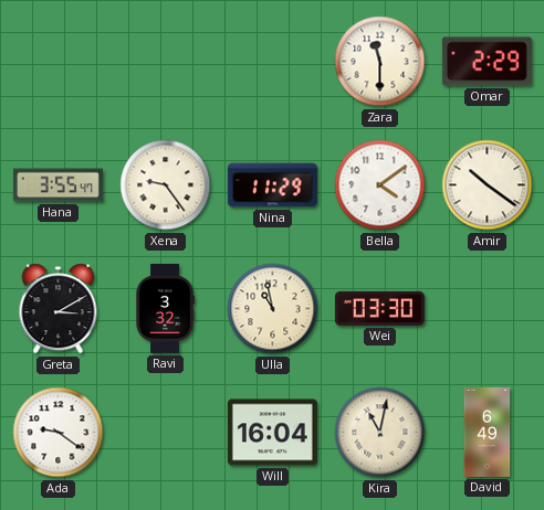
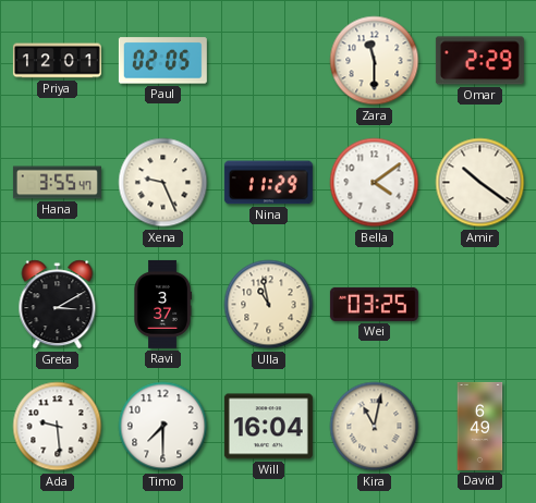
Priya: none -> 12:01
Paul: none -> 02:05
Xena: 9:24 -> 9:26
Ravi: 3:32 -> 3:37
Wei: 03:30 -> 03:25
Ada: 9:21 -> 9:29
Timo: none -> 7:30
